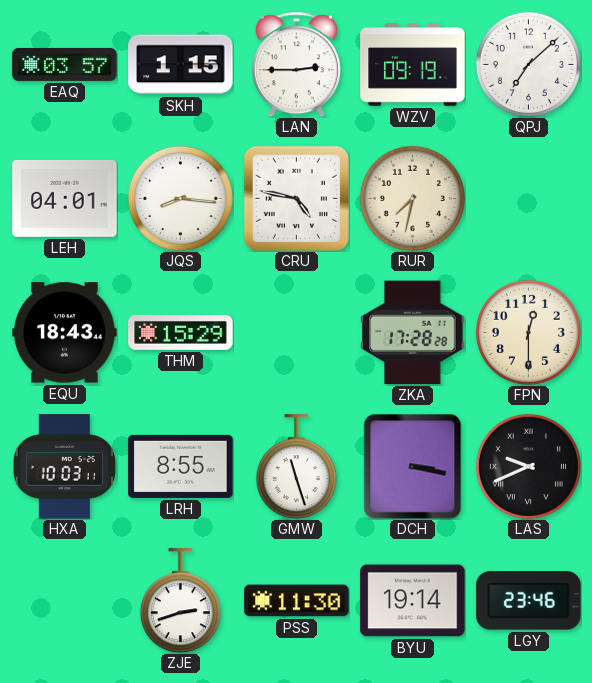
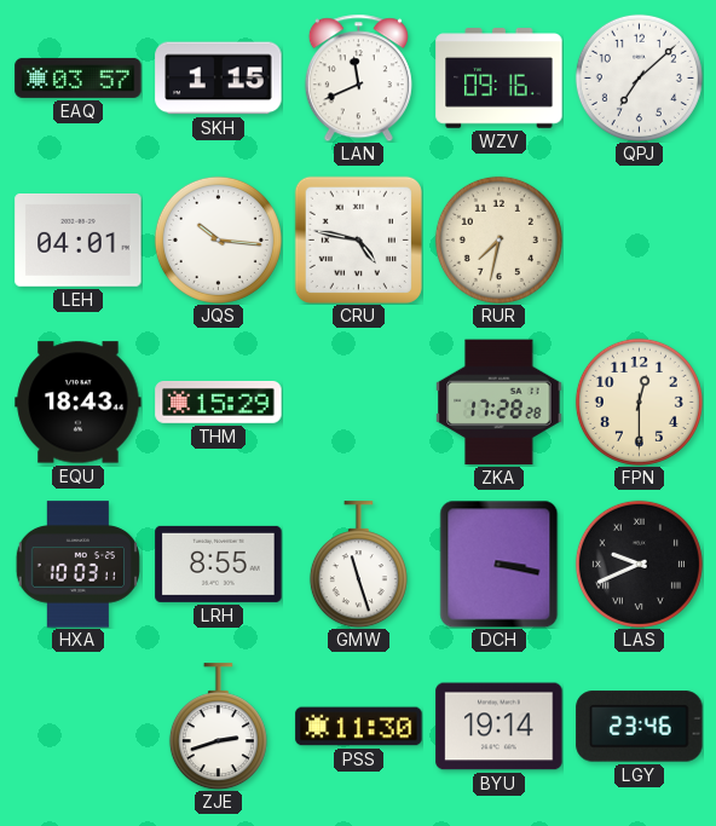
LAN: 2:45 -> 11:41
WZV: 09:19 -> 09:16
JQS: 8:16 -> 10:16
